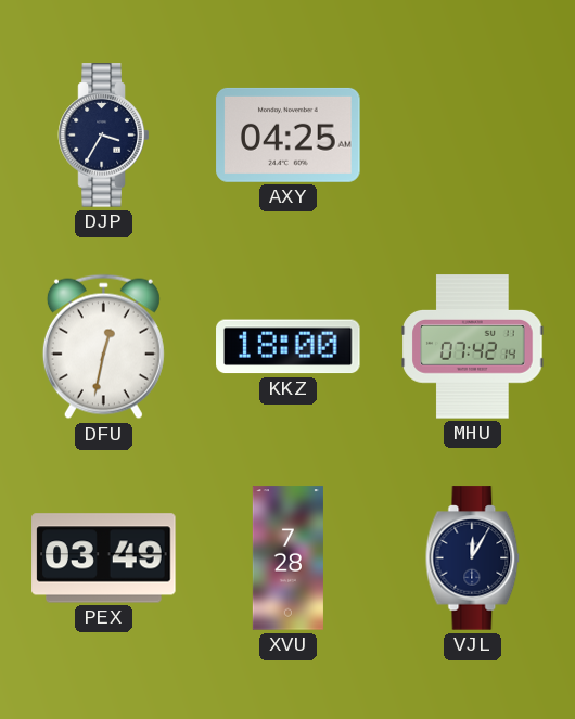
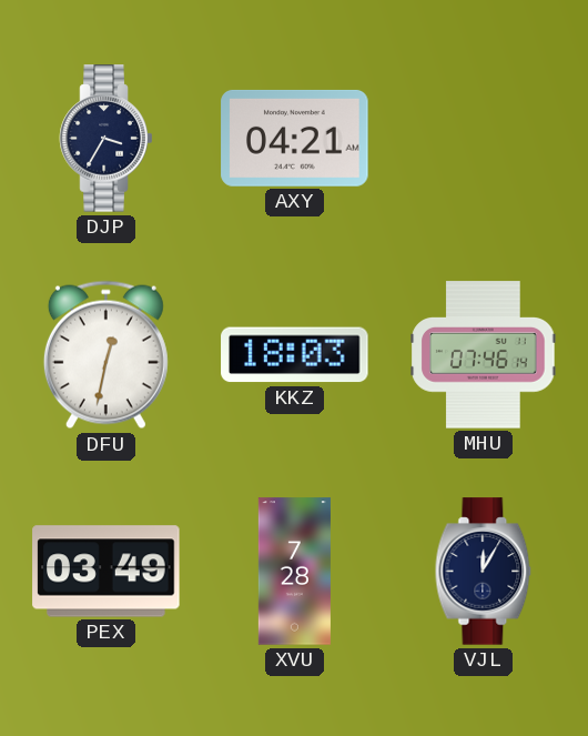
AXY: 04:25 -> 04:21
KKZ: 18:00 -> 18:03
MHU: 07:42 -> 07:46
